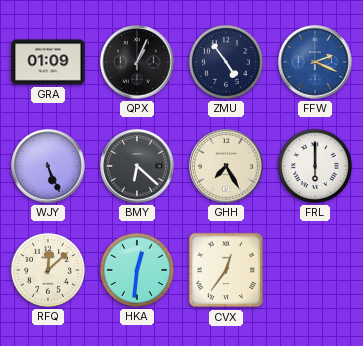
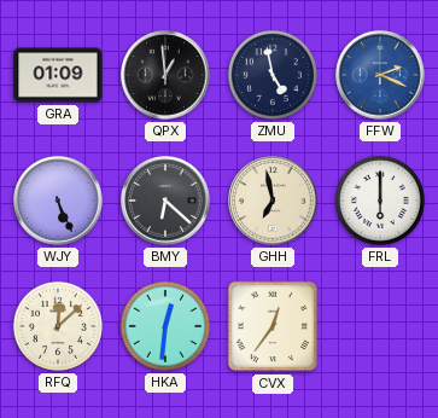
QPX: 1:04 -> 12:59
ZMU: 4:54 -> 4:58
GHH: 7:25 -> 6:58
